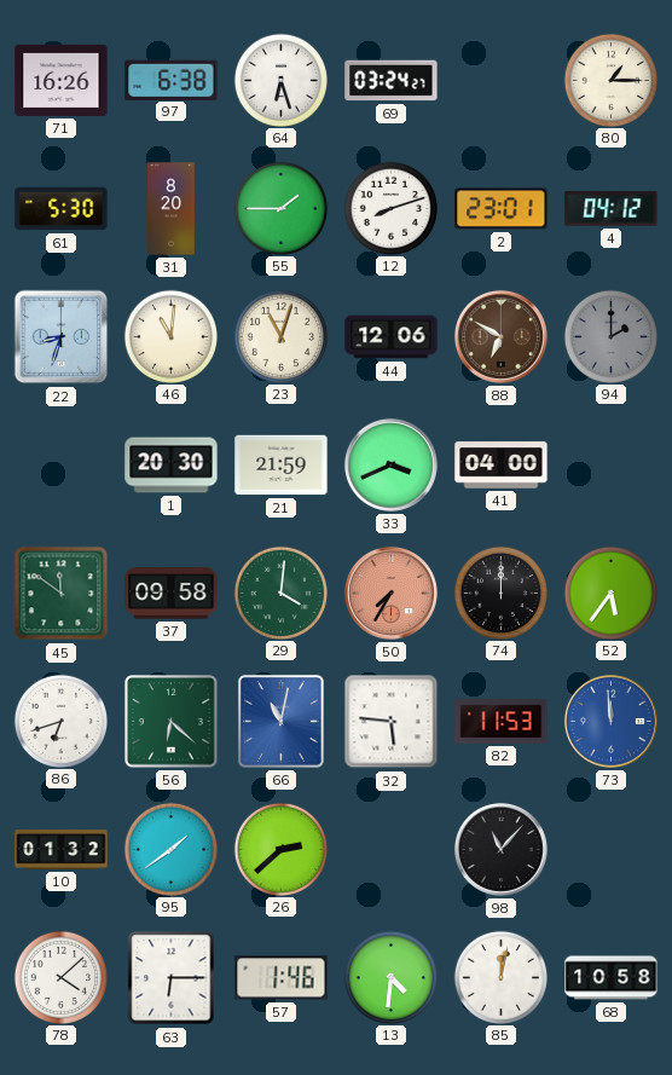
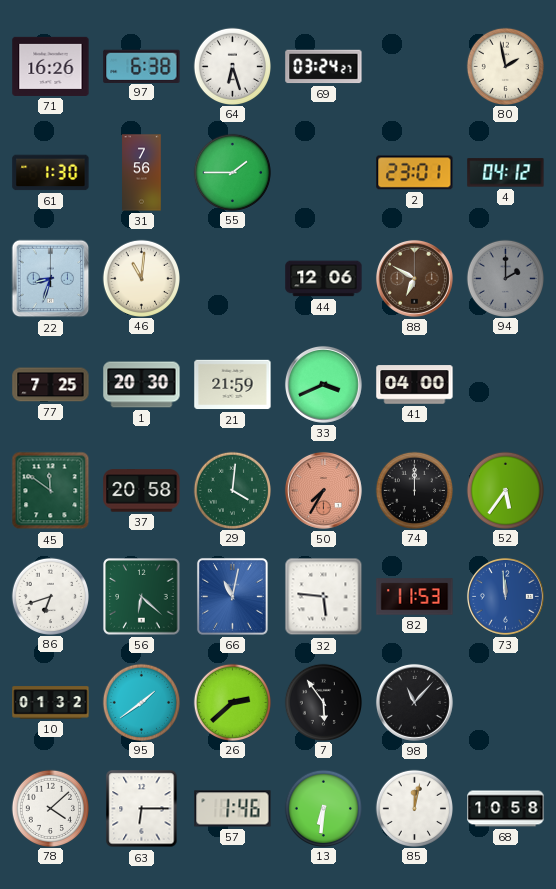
80: 1:15 -> 1:58
61: 5:30 -> 1:30
31: 8:20 -> 7:56
12: 8:12 -> none
23: 11:03 -> none
77: none -> 7:25
37: 09:58 -> 20:58
7: none -> 5:54
13: 4:31 -> 6:31
